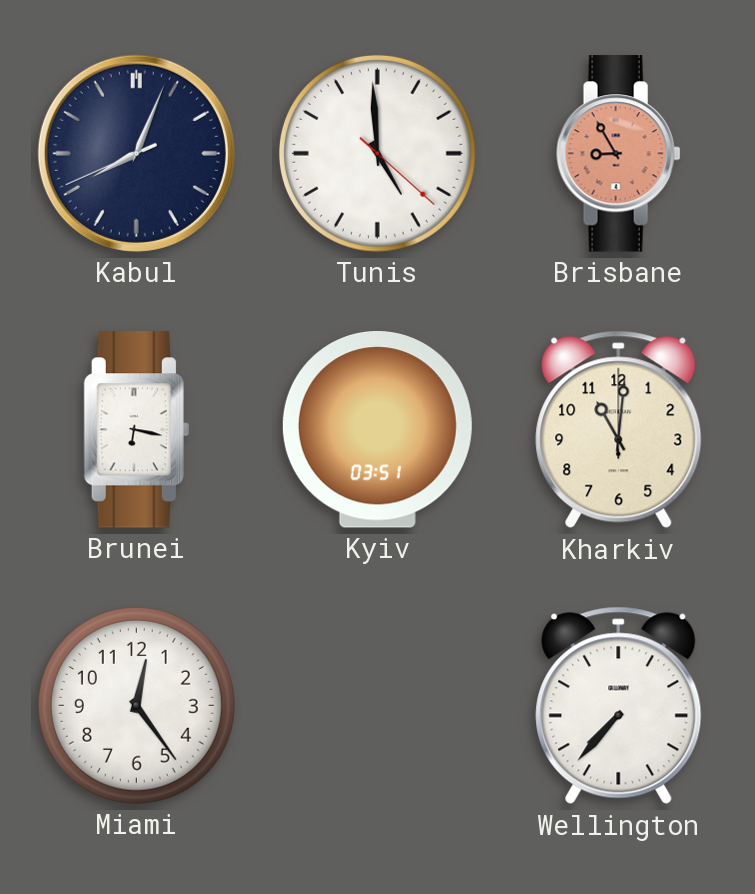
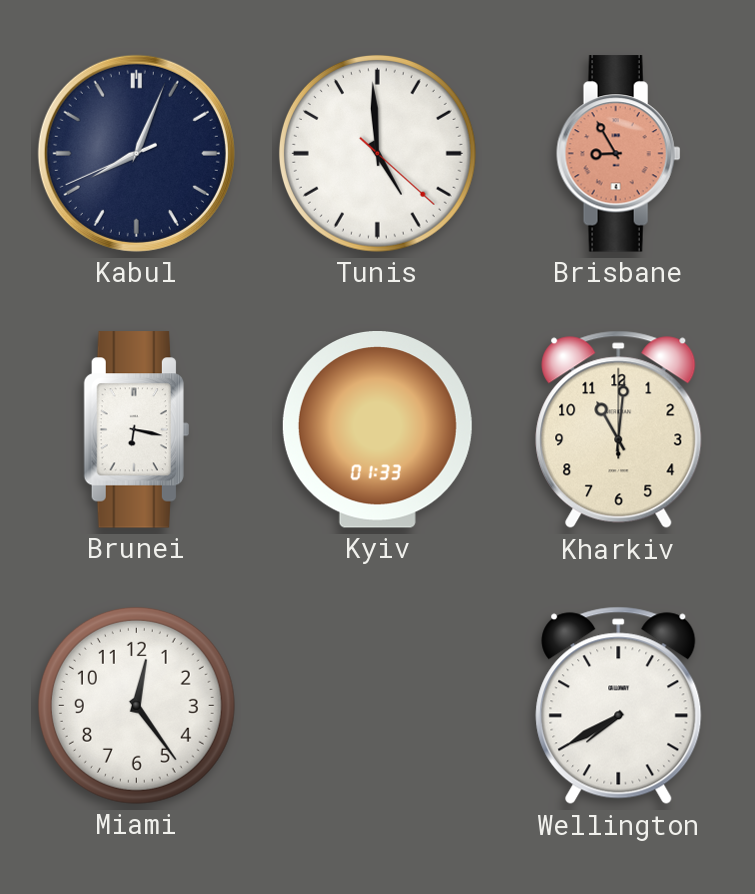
Kyiv: 03:51 -> 01:33
Wellington: 7:37 -> 7:40
